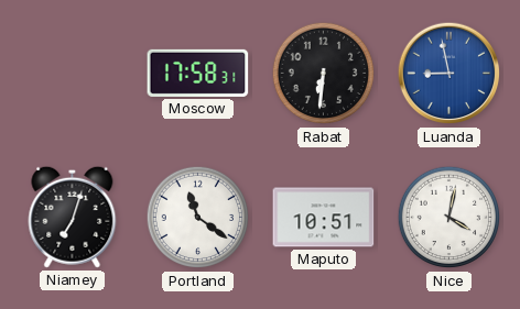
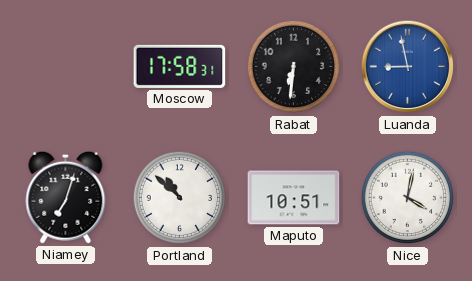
Portland: 11:21 -> 10:52
